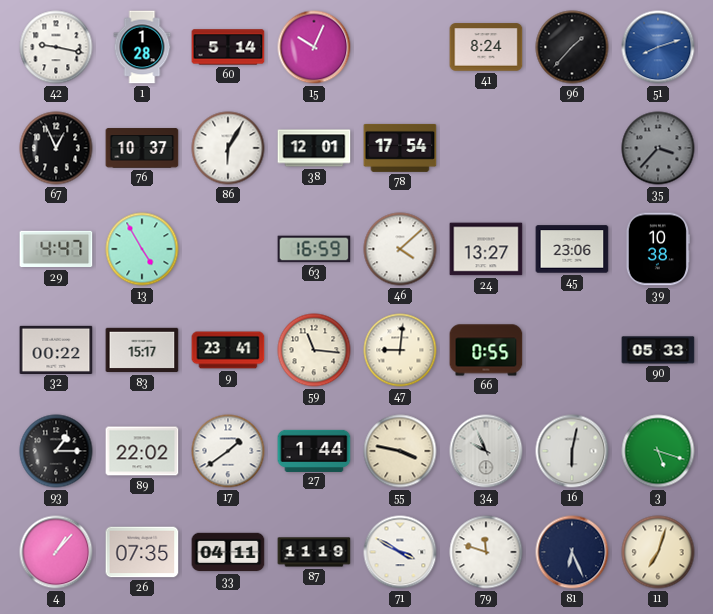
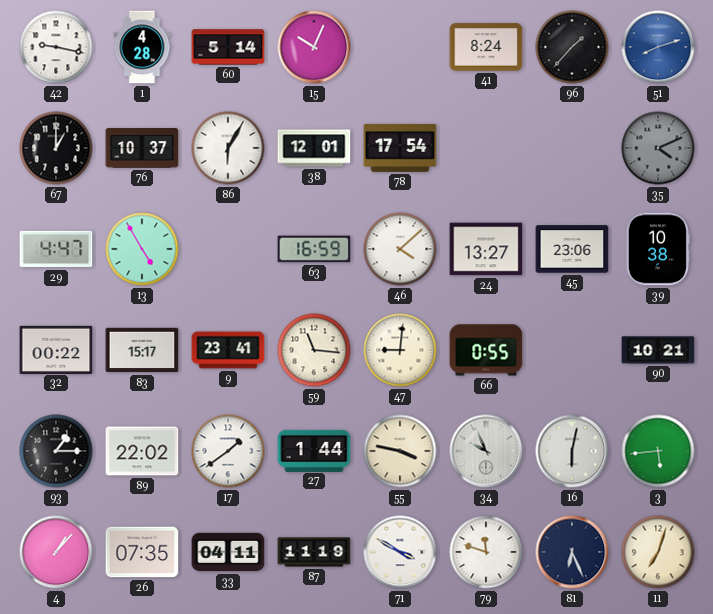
1: 1:28 -> 4:28
67: 12:56 -> 1:00
35: 3:37 -> 4:11
90: 05:33 -> 10:21
3: 5:18 -> 5:44
